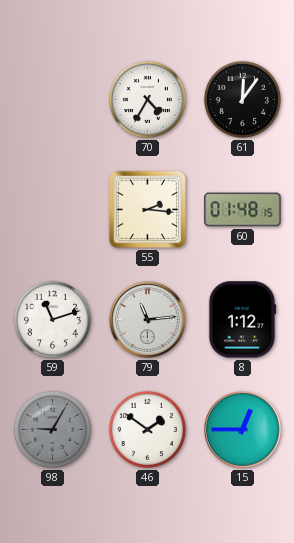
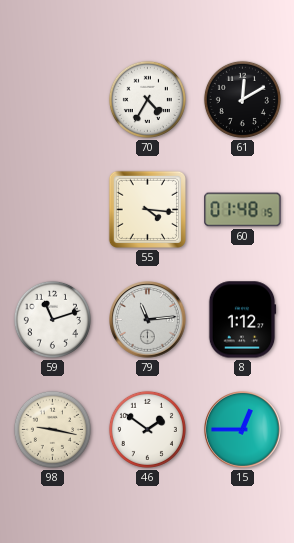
61: 12:06 -> 12:10
55: 2:16 -> 4:16
98: 9:05 -> 9:17
98 dial: grey -> cream
